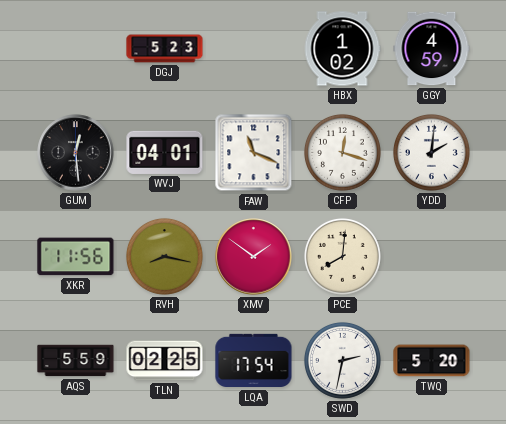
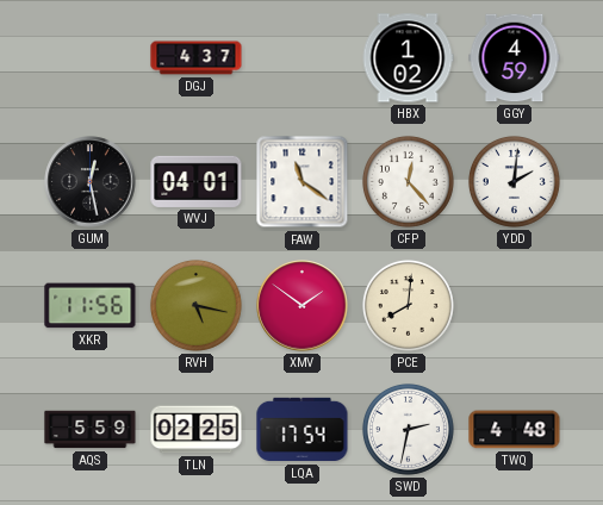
DGJ: 5:23 -> 4:37
GUM: 12:29 -> 12:28
FAW: 11:19 -> 11:21
CFP: 12:18 -> 12:23
RVH: 8:17 -> 5:17
TWQ: 5:20 -> 4:48
